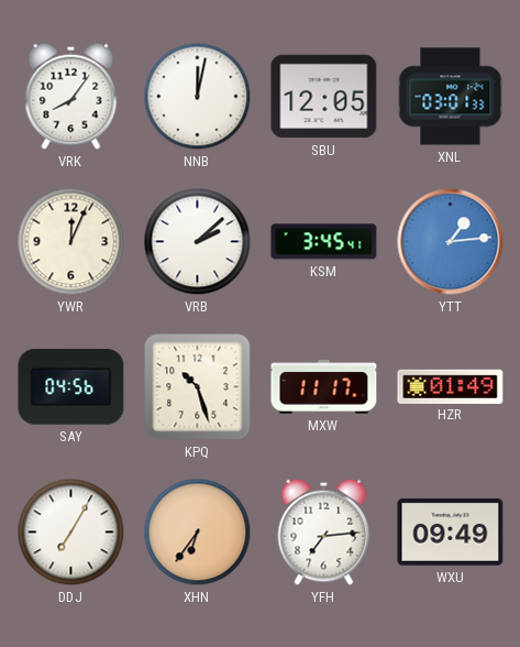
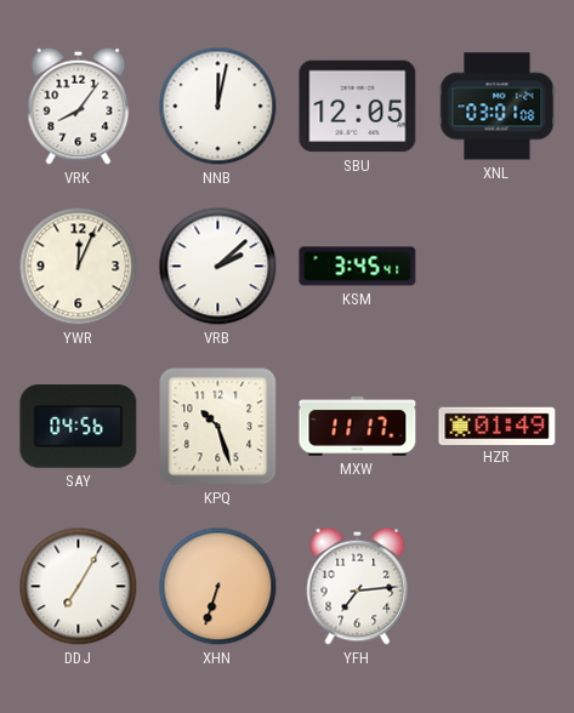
XNL: 03:01:33 -> 03:01:08
YTT: 1:14 -> none
XHN: 6:36 -> 6:33
WXU: 09:49 -> none
